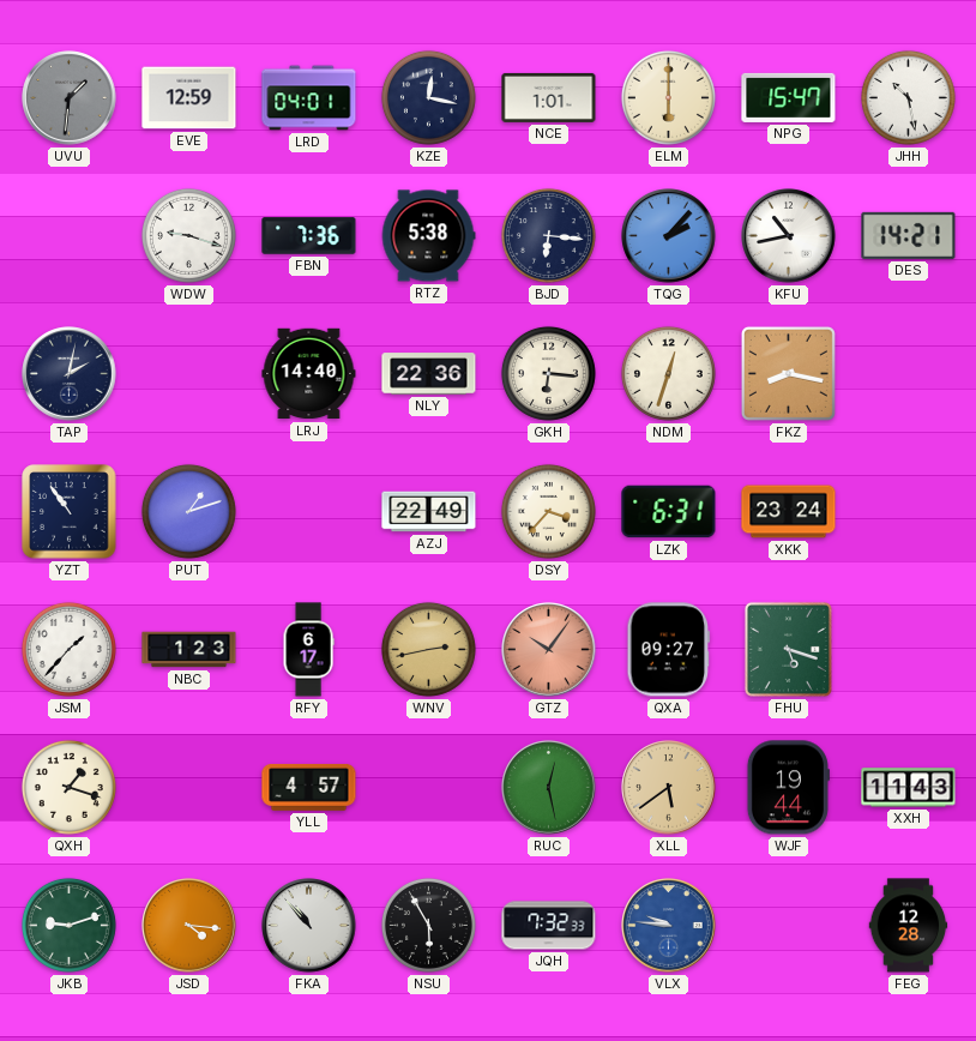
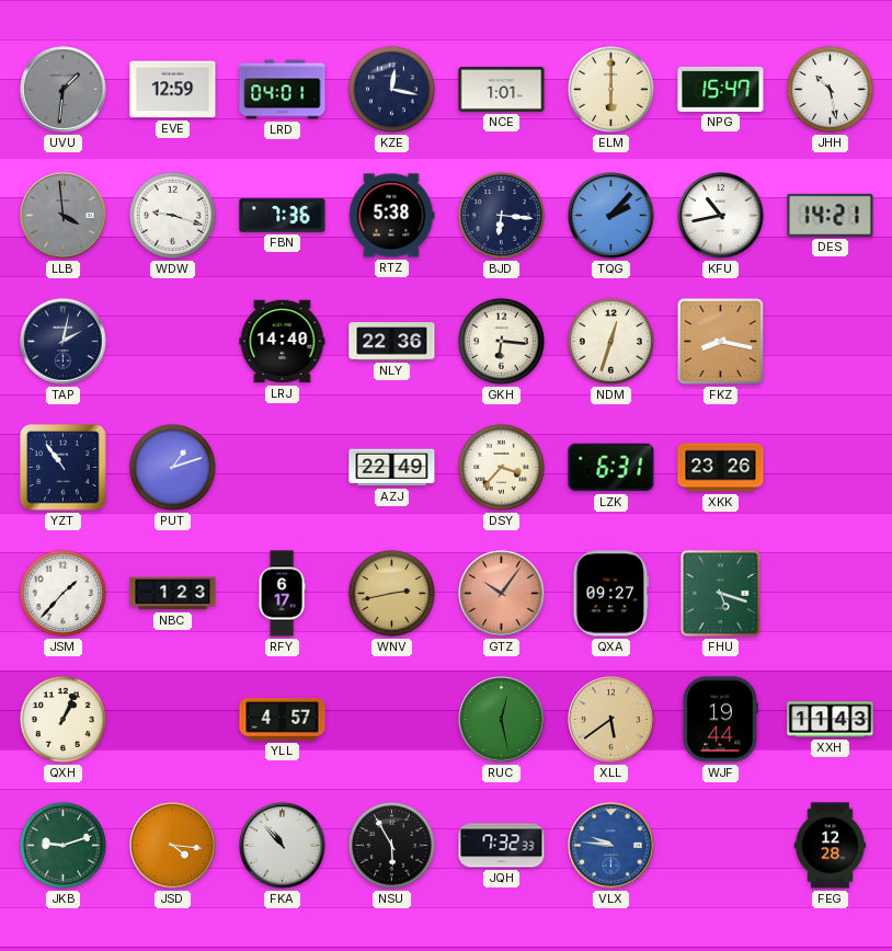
LLB: none -> 3:59
XKK: 23:24 -> 23:26
QXH: 1:18 -> 1:04
